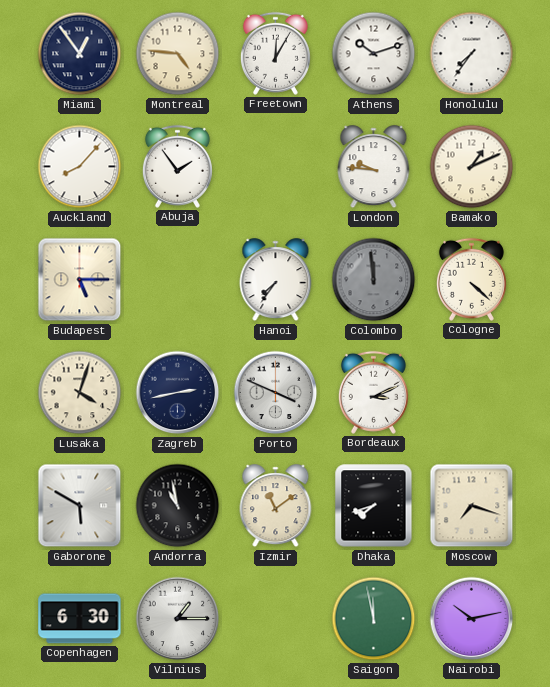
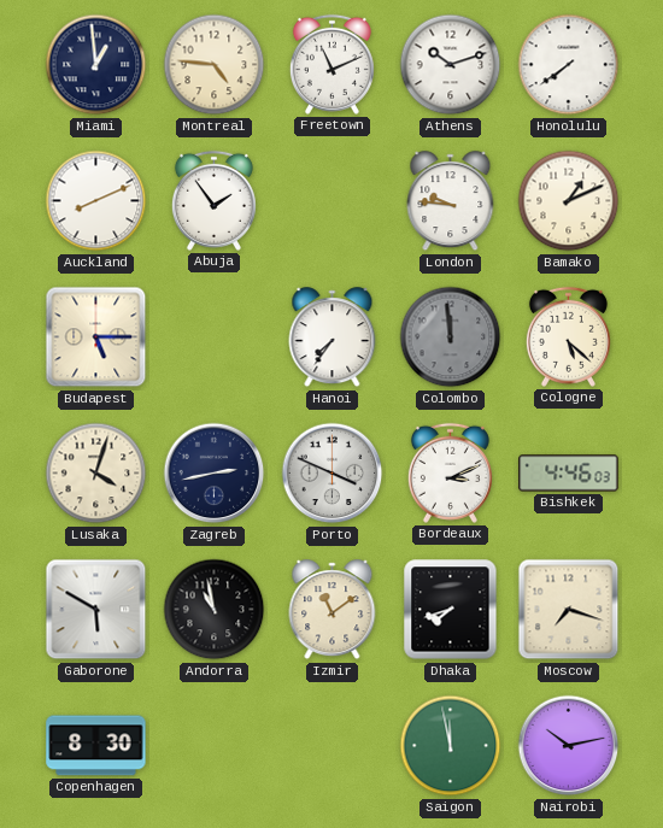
Miami: 12:54 -> 12:59
Freetown: 12:05 -> 11:11
Honolulu: 7:36 -> 7:39
Auckland: 8:07 -> 8:11
Cologne: 4:22 -> 5:22
Bishkek: none -> 4:46
Copenhagen: 6:30 -> 8:30
Vilnius: 1:15 -> none
